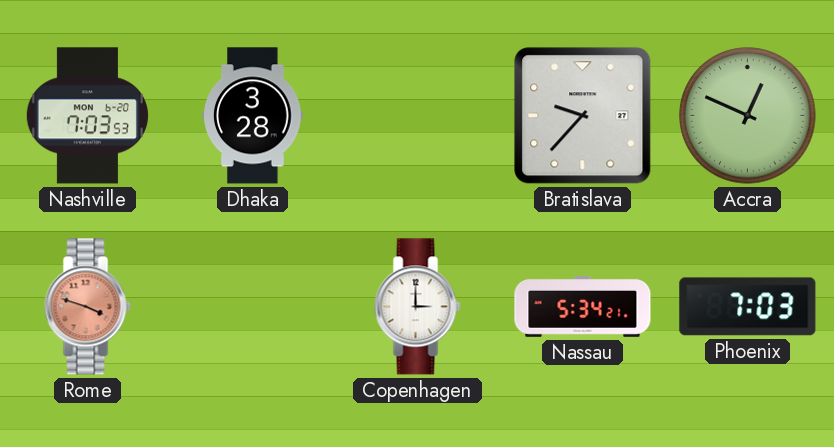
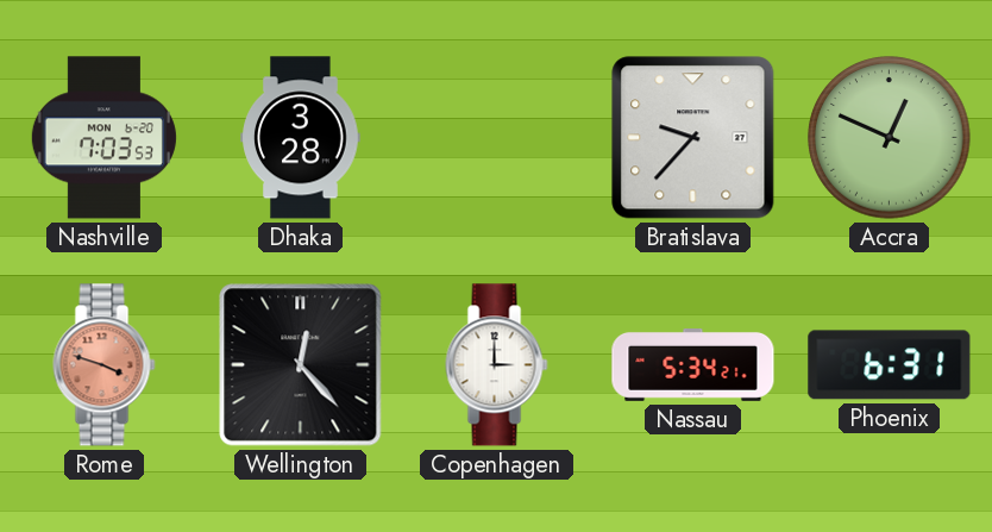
Wellington: none -> 12:23
Phoenix: 7:03 -> 6:31
